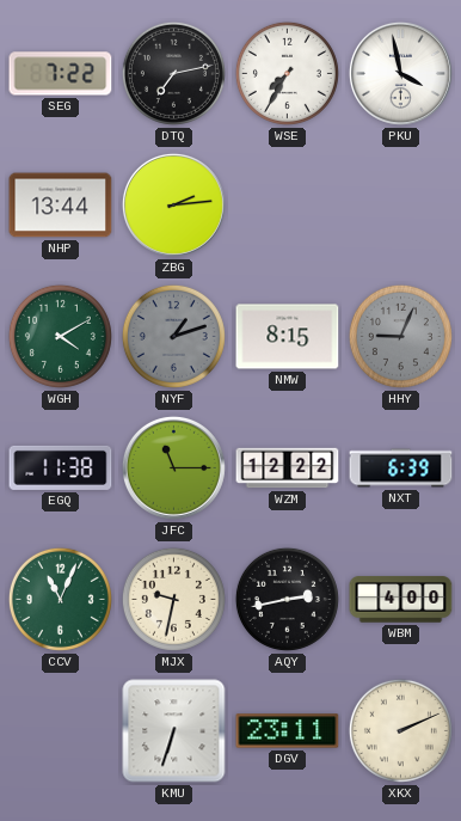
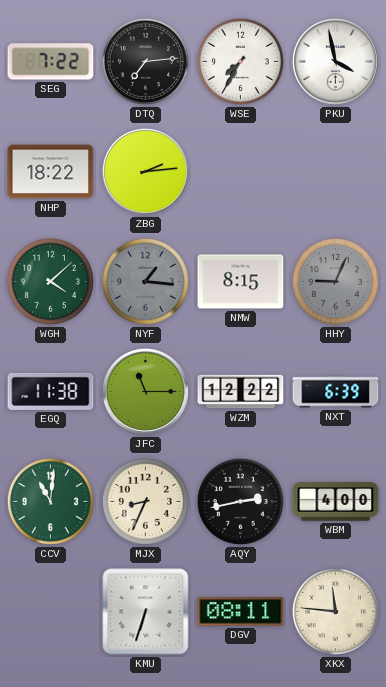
DTQ: 7:13 -> 7:14
NHP: 13:44 -> 18:22
WGH: 4:10 -> 4:08
NYF: 1:12 -> 1:16
CCV: 11:04 -> 11:01
MJX: 9:32 -> 8:34
DGV: 23:11 -> 08:11
XKX: 2:11 -> 11:46
